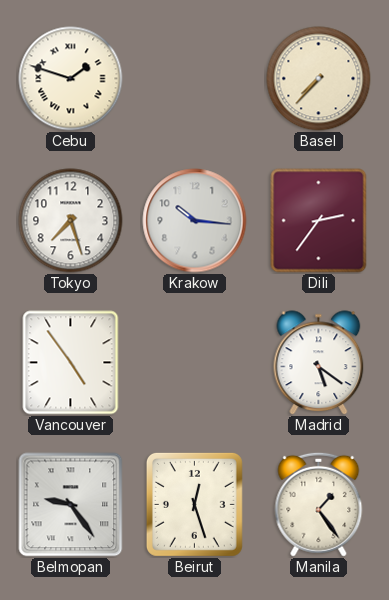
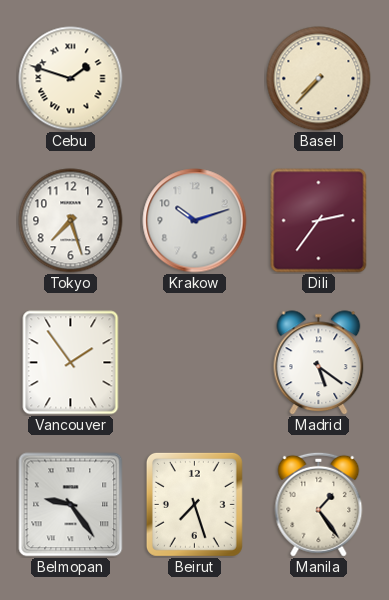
Krakow: 10:16 -> 10:12
Vancouver: 4:54 -> 1:54
Beirut: 12:27 -> 7:27
